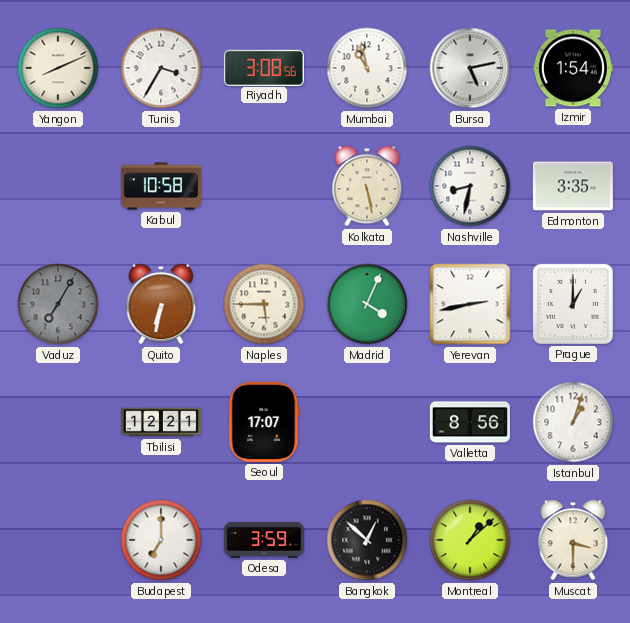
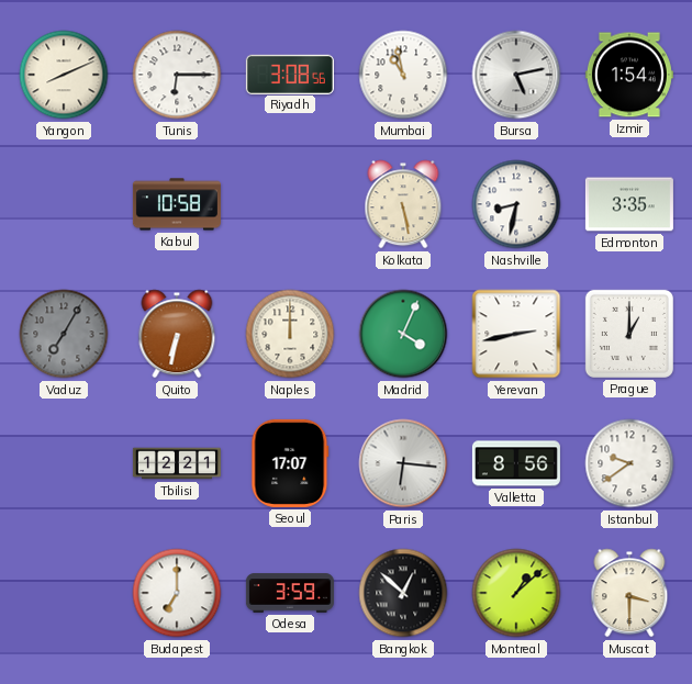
Tunis: 3:35 -> 6:15
Naples: 5:45 -> 12:00
Paris: none -> 6:16
Istanbul: 1:03 -> 9:39
